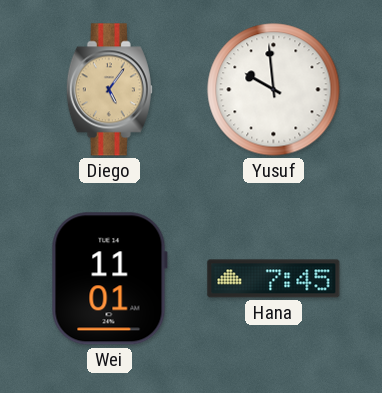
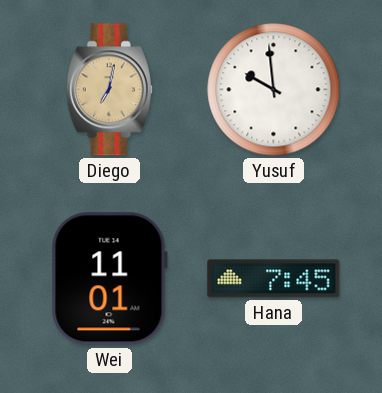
Diego: 5:06 -> 7:02
